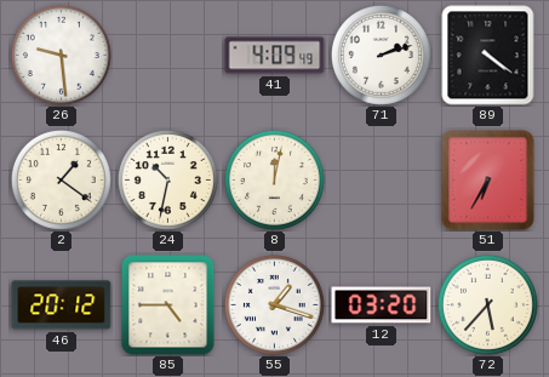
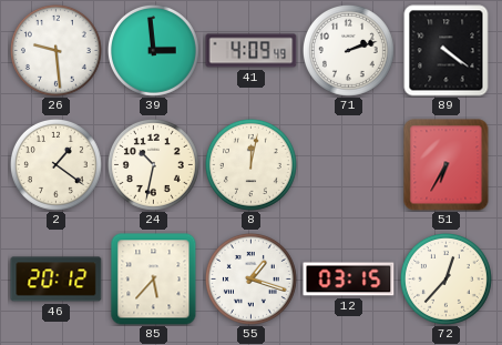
39: none -> 2:59
85: 4:45 -> 5:37
12: 03:20 -> 03:15
72: 5:37 -> 12:37
